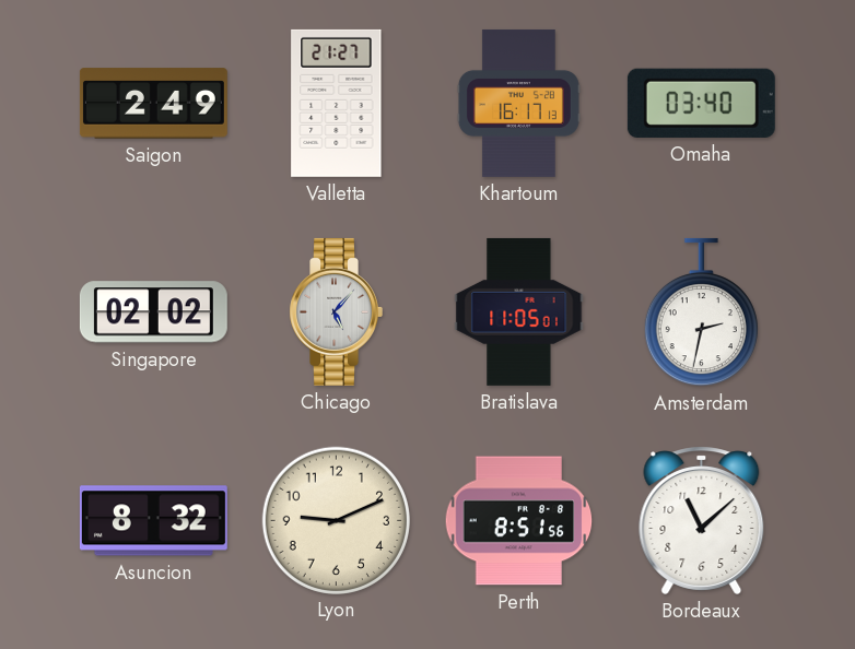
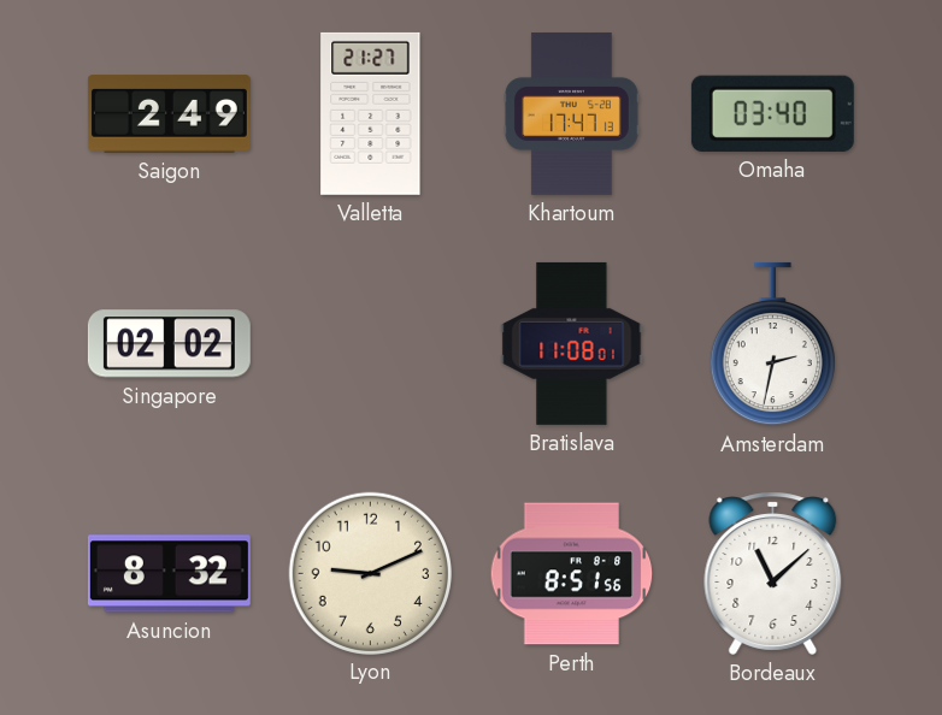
Khartoum: 16:17 -> 17:47
Chicago: 5:07 -> none
Bratislava: 11:05 -> 11:08
